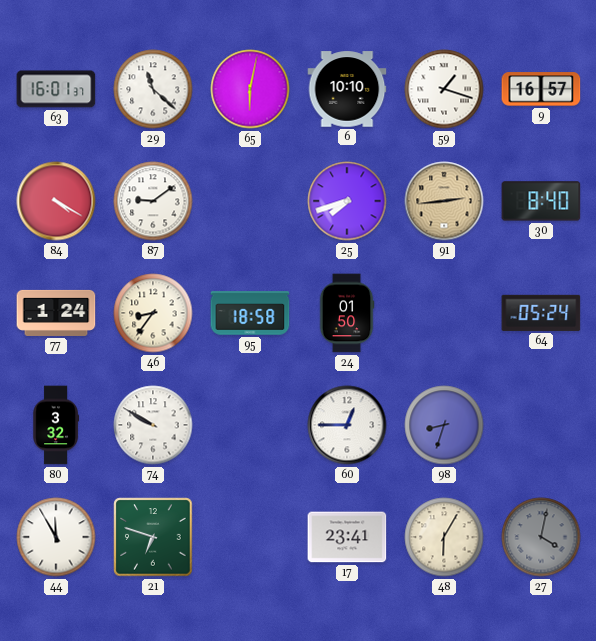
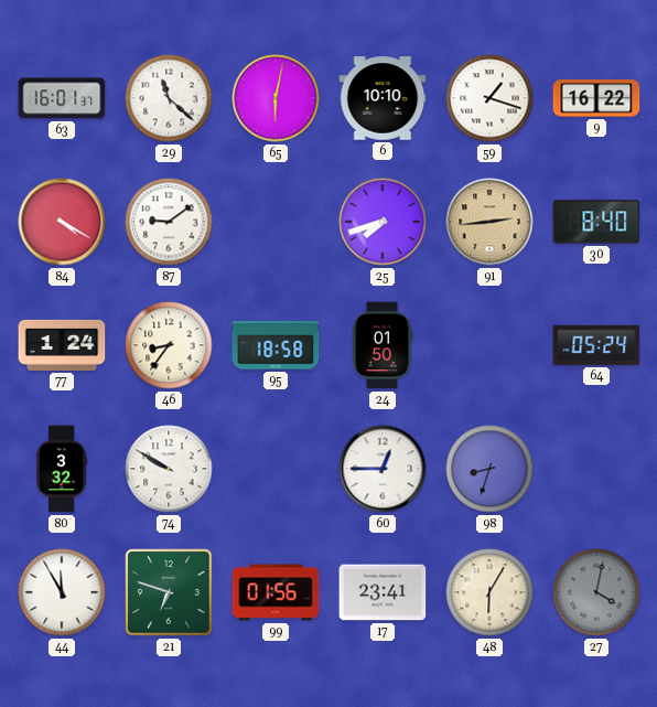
9: 16:57 -> 16:22
99: none -> 01:56
